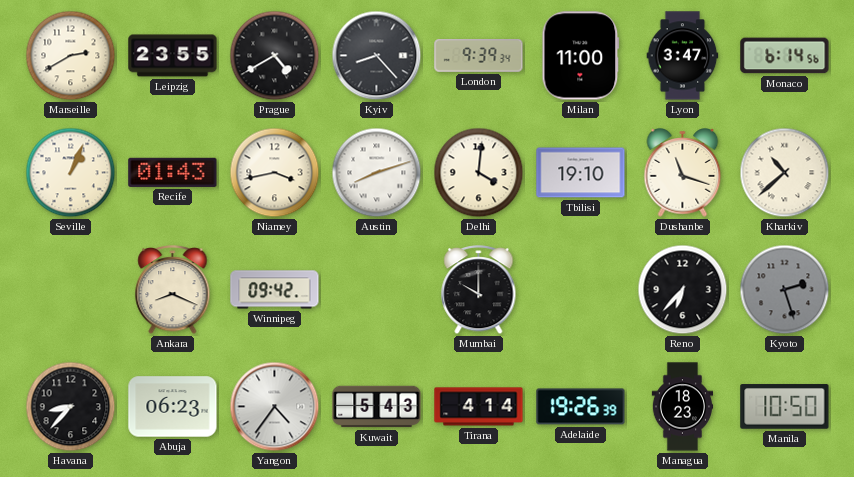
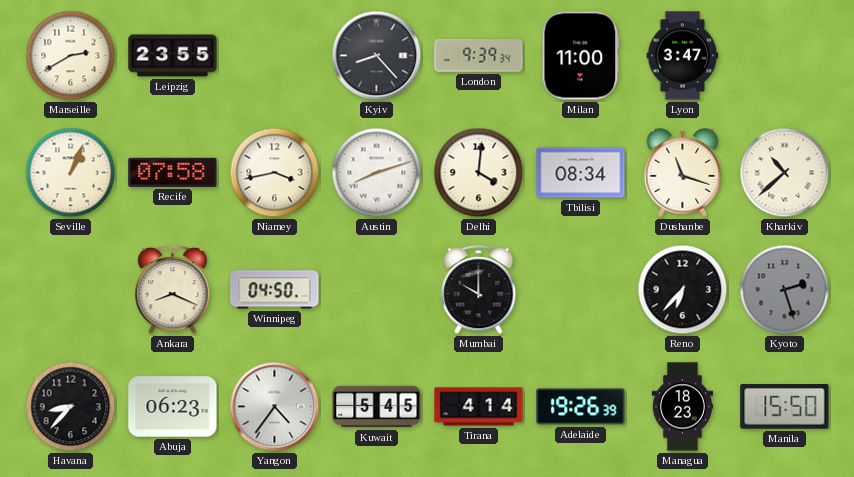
Prague: 4:40 -> none
Monaco: 6:14 -> none
Recife: 01:43 -> 07:58
Tbilisi: 19:10 -> 08:34
Winnipeg: 09:42 -> 04:50
Kuwait: 5:43 -> 5:45
Manila: 10:50 -> 15:50
